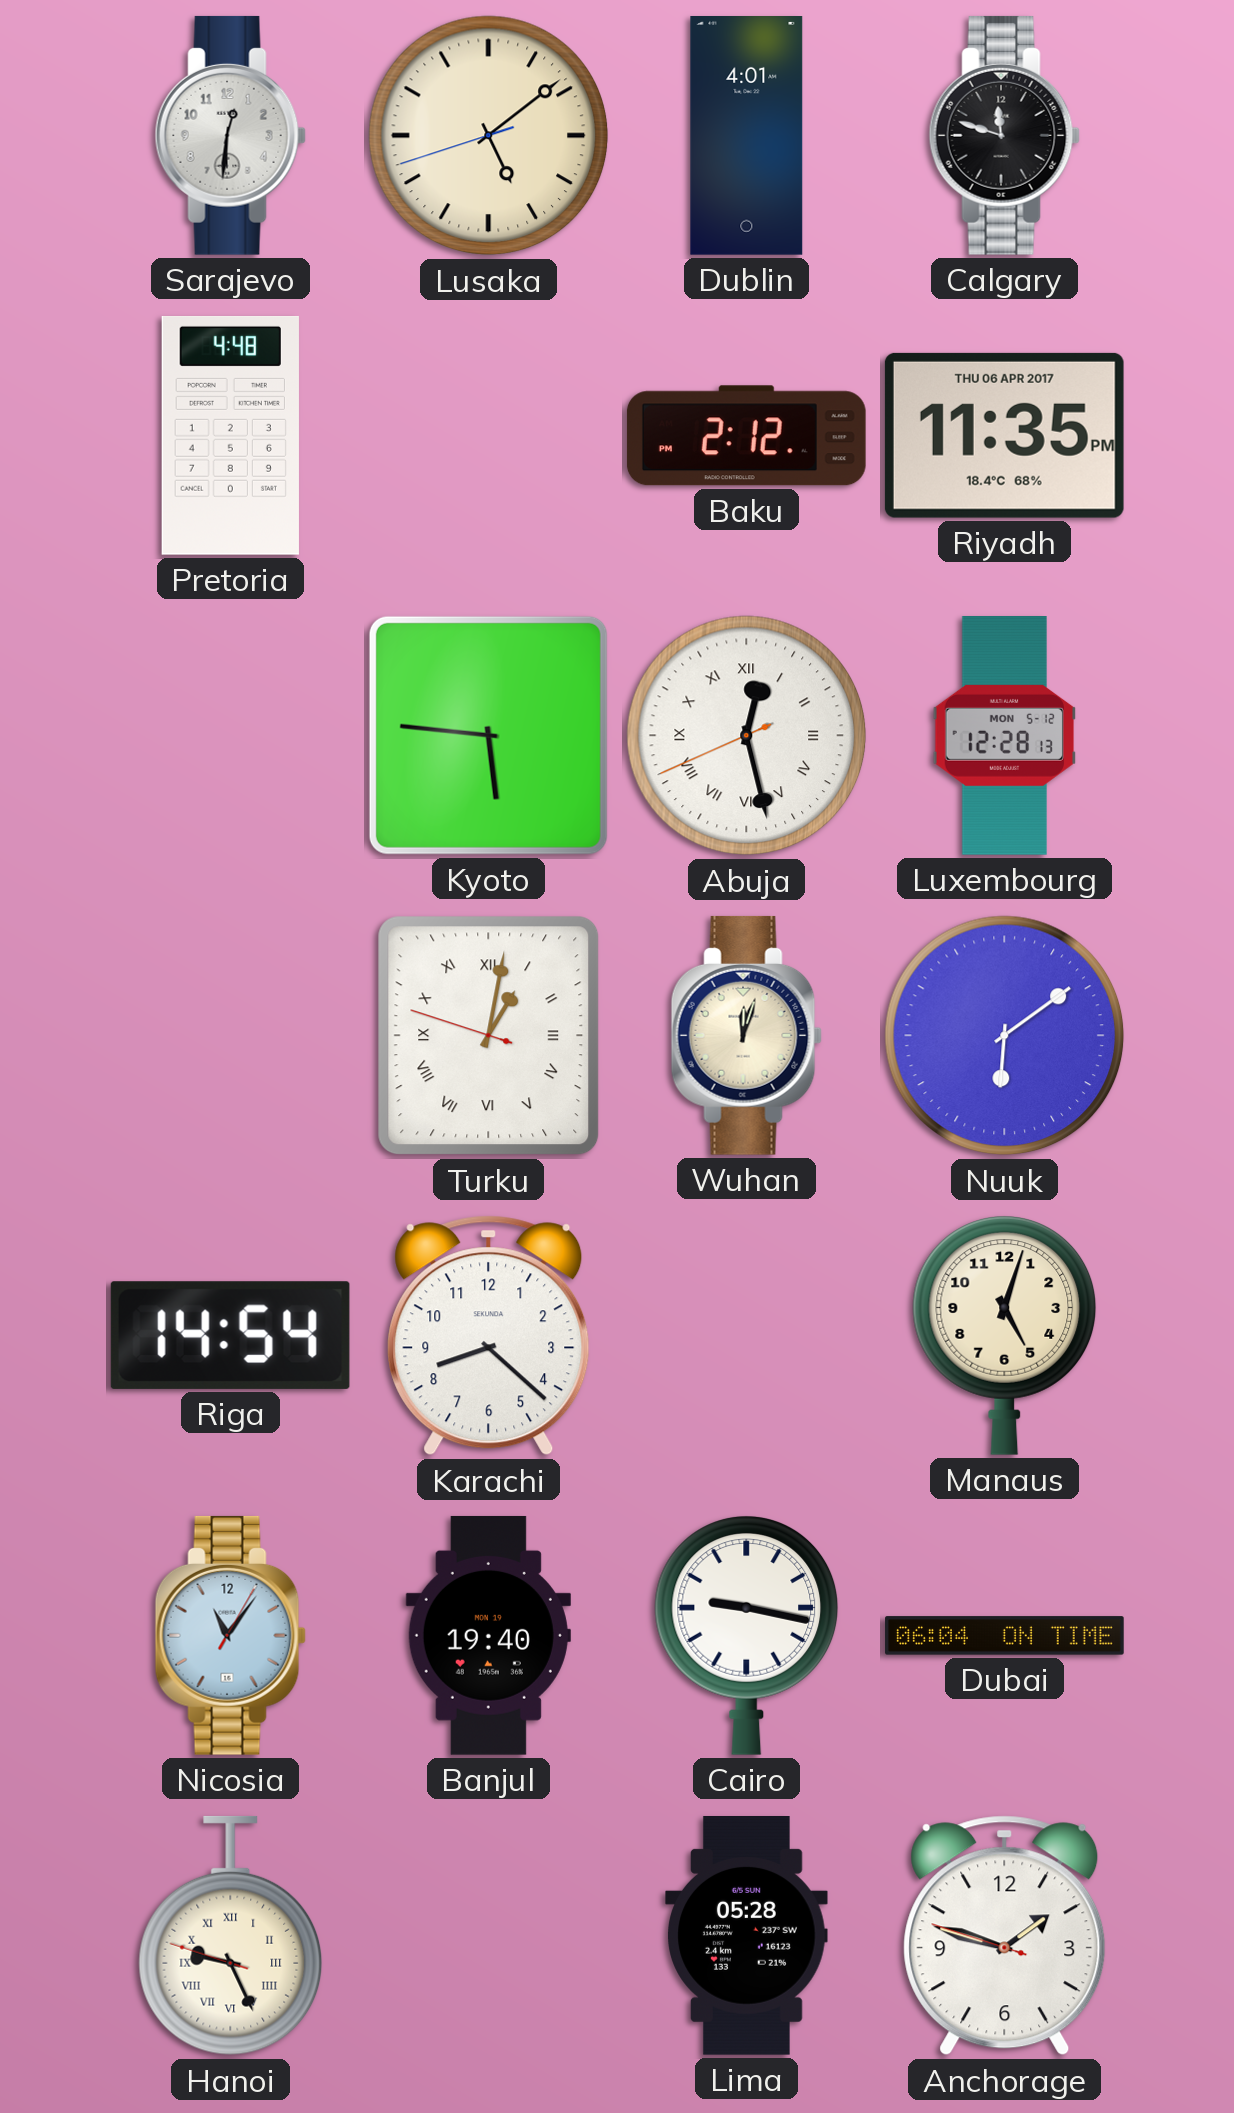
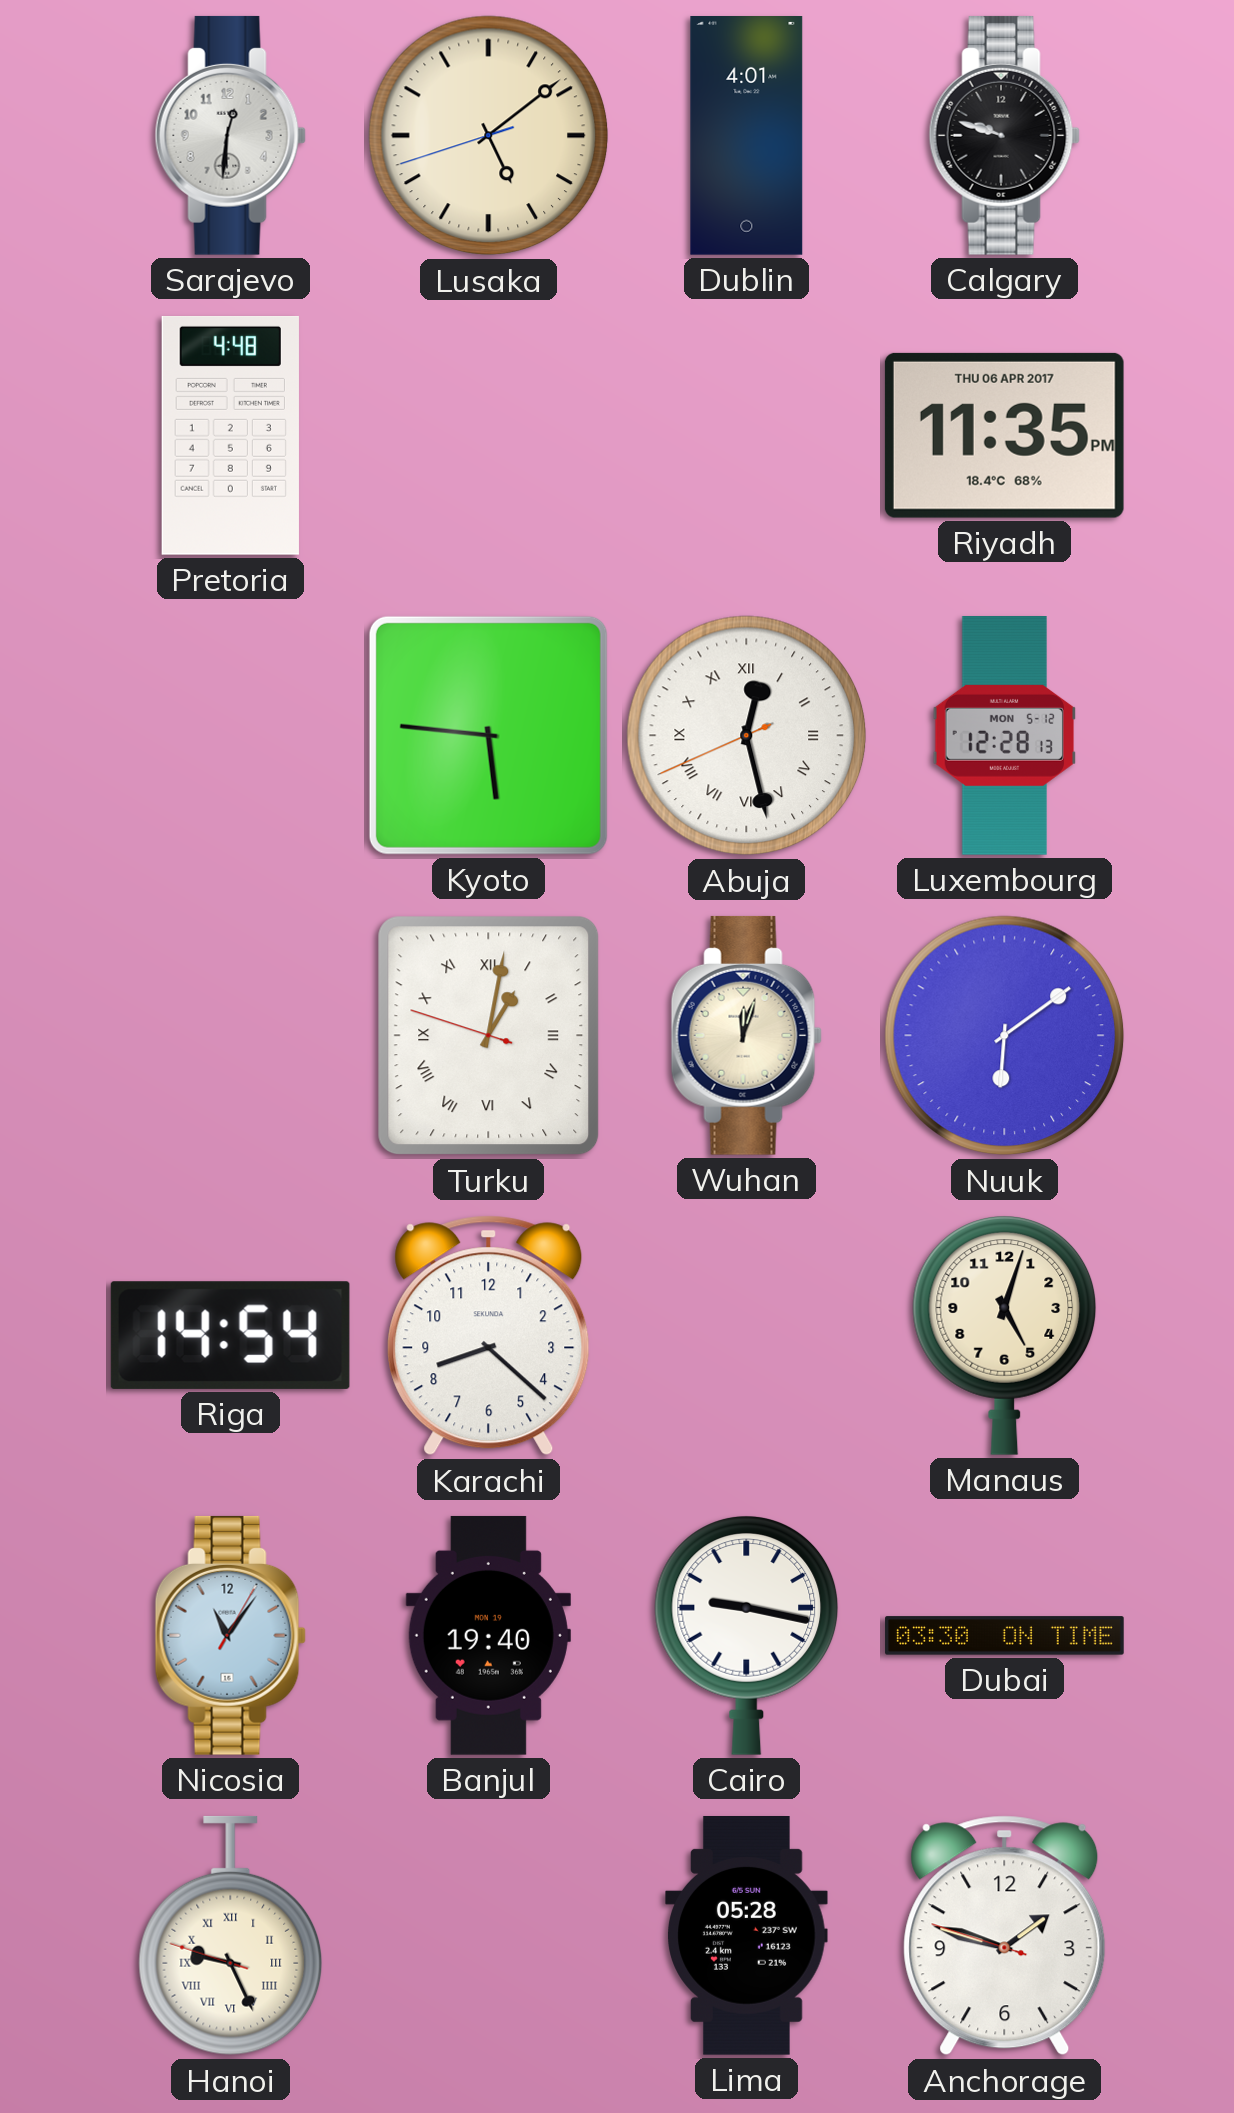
Calgary: 11:48 -> 9:48
Baku: 2:12 -> none
Dubai: 06:04 -> 03:30
